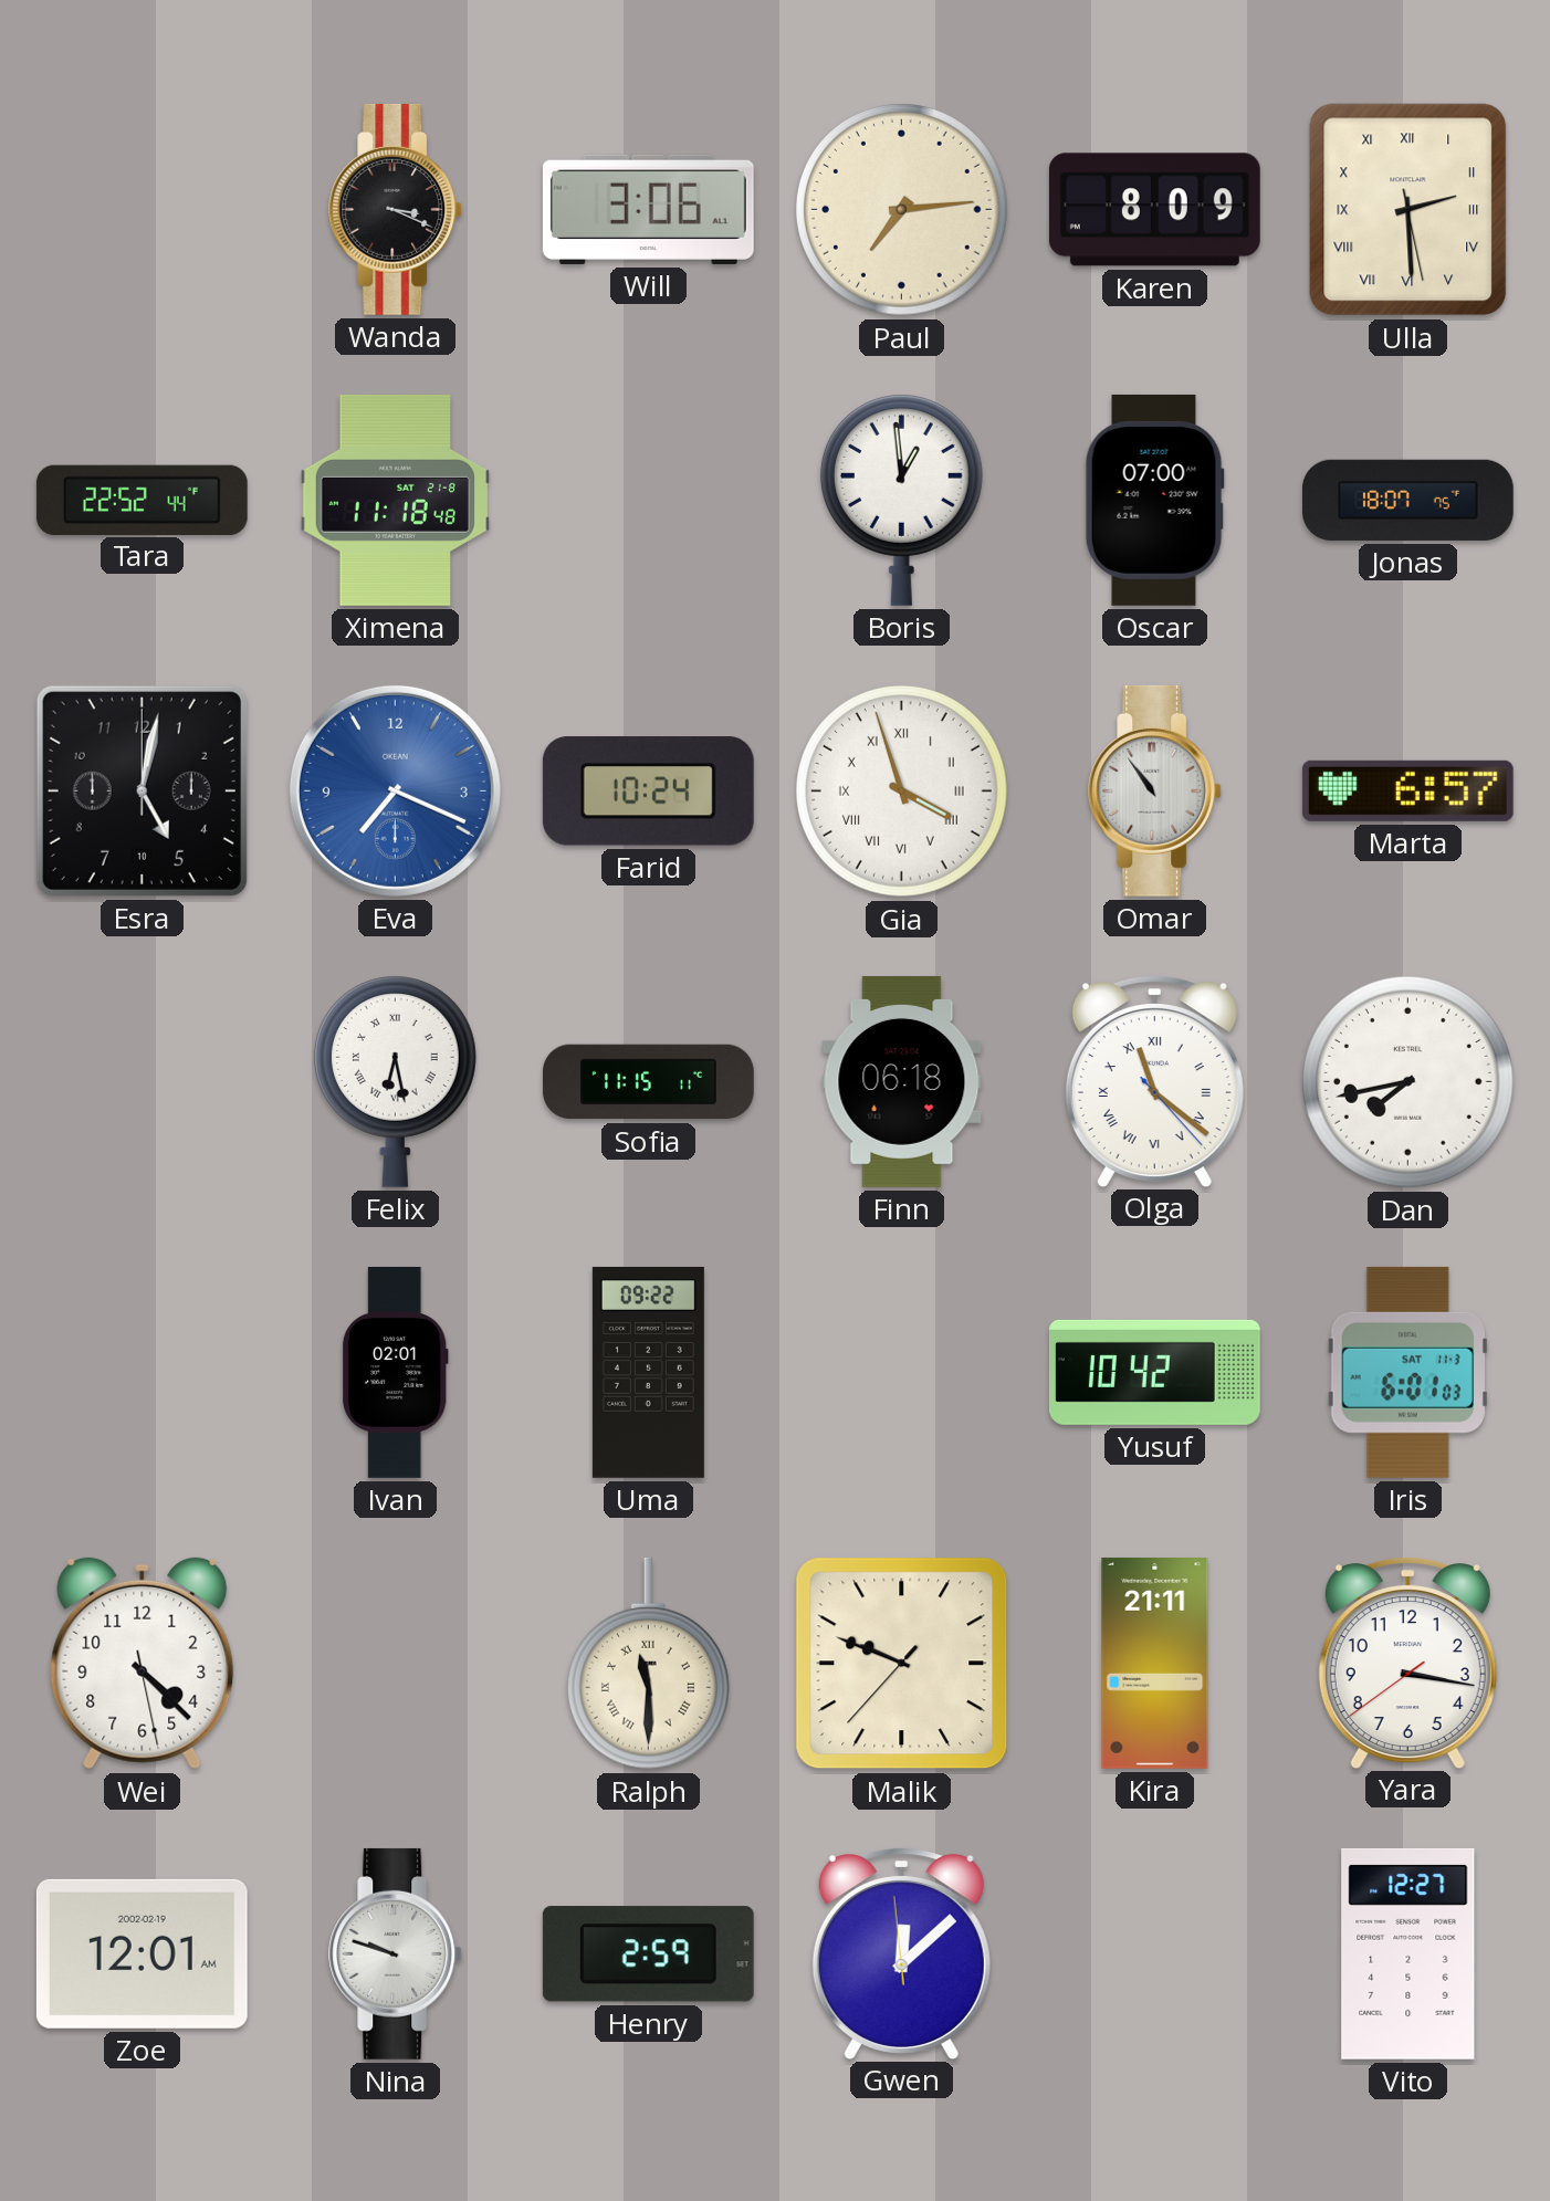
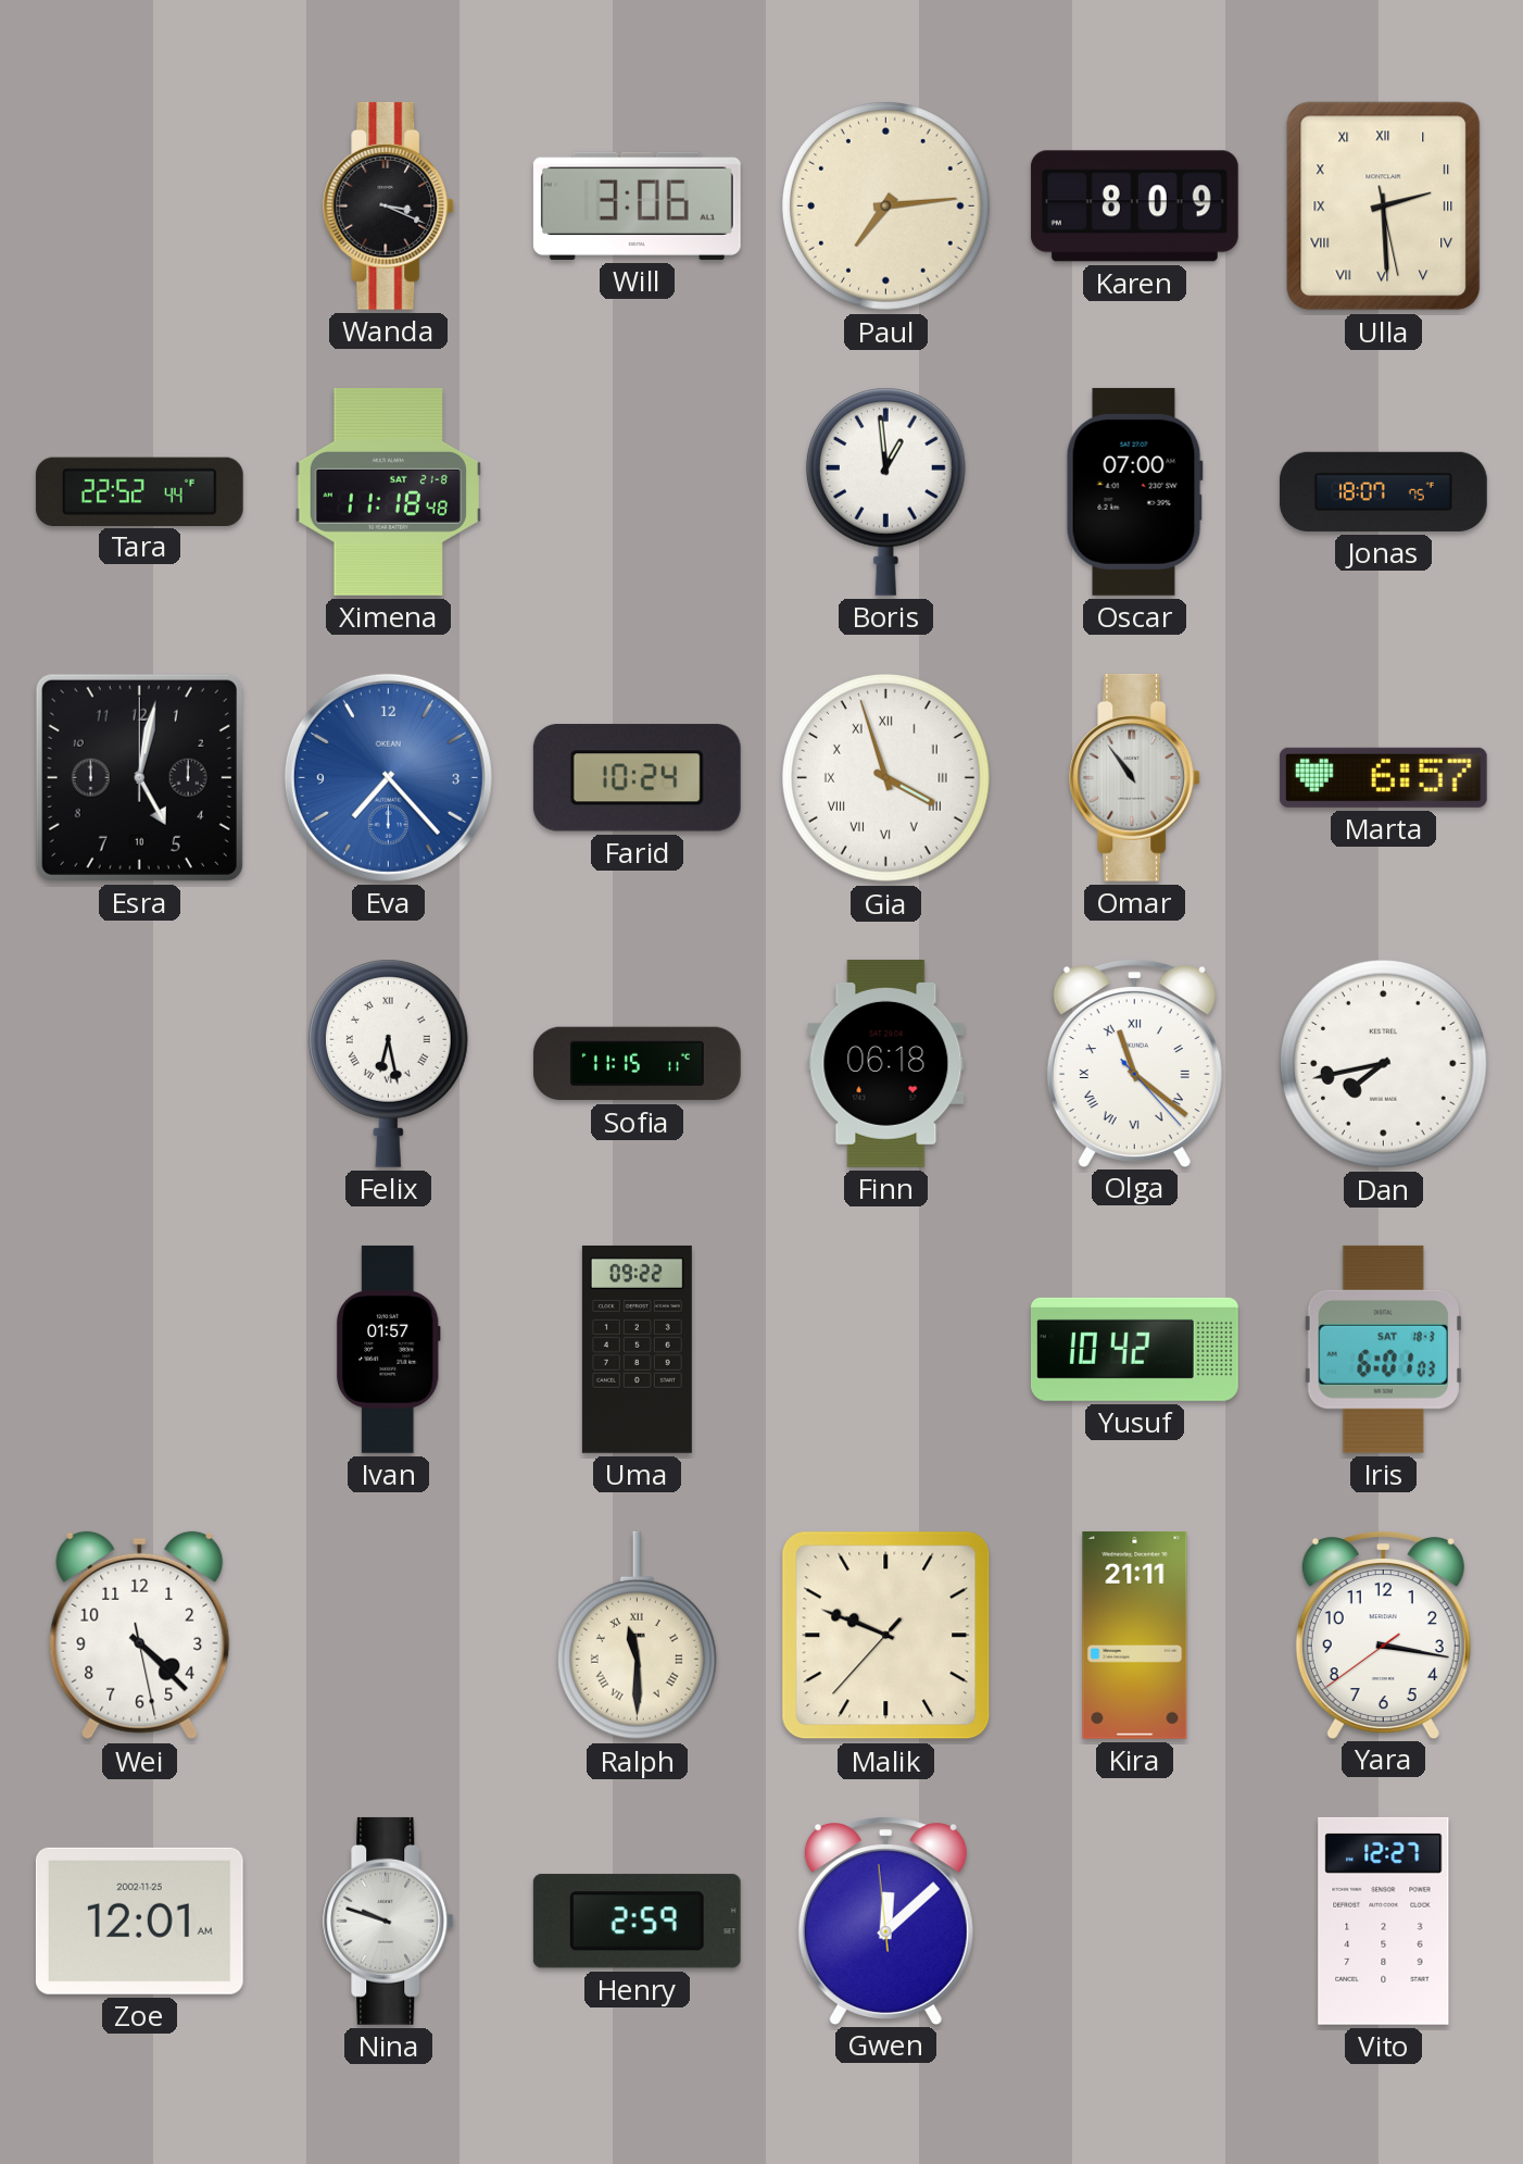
Eva: 7:19 -> 7:23
Ivan: 02:01 -> 01:57
Iris date: SAT 11-3 -> SAT 18-3
Zoe date: 2002-02-19 -> 2002-11-25
